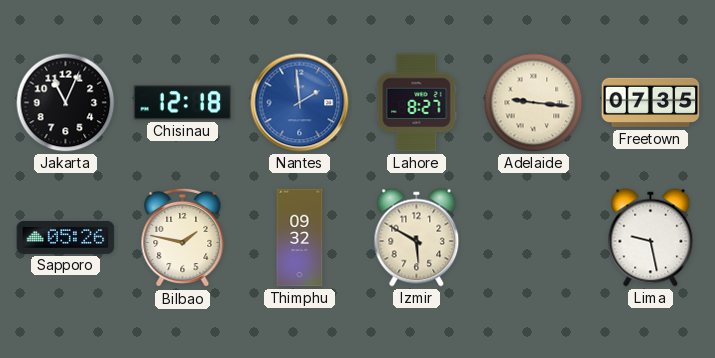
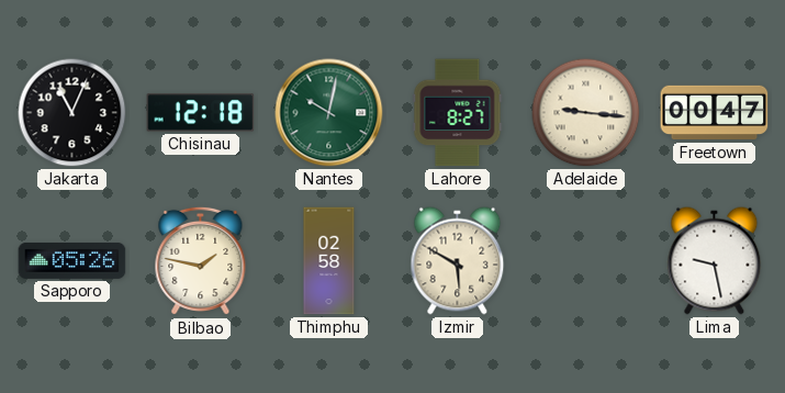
Nantes: 1:59 -> 10:02
Nantes dial: blue -> green
Freetown: 07:35 -> 00:47
Thimphu: 09:32 -> 02:58
